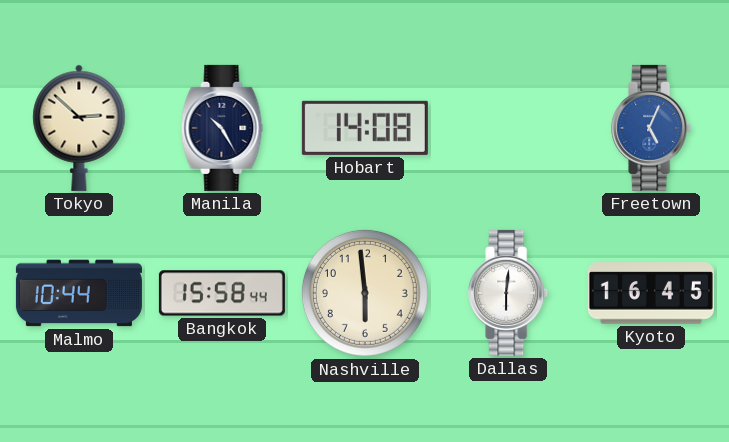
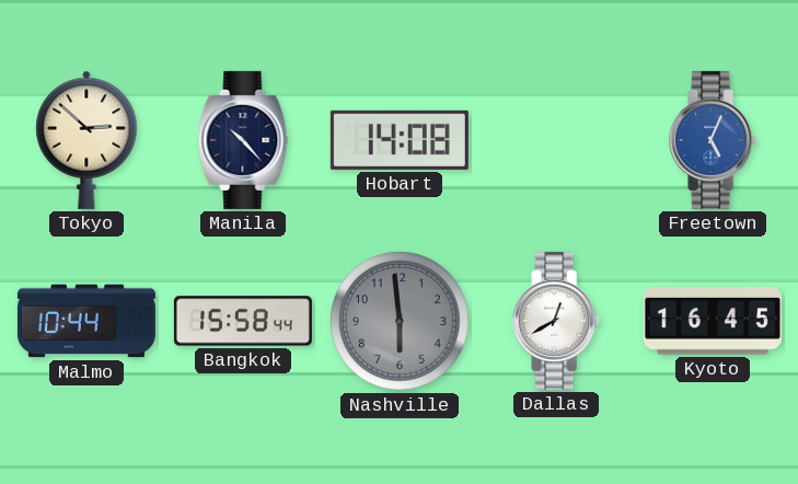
Manila: 10:25 -> 10:23
Nashville dial: cream -> grey
Dallas: 6:01 -> 12:40
